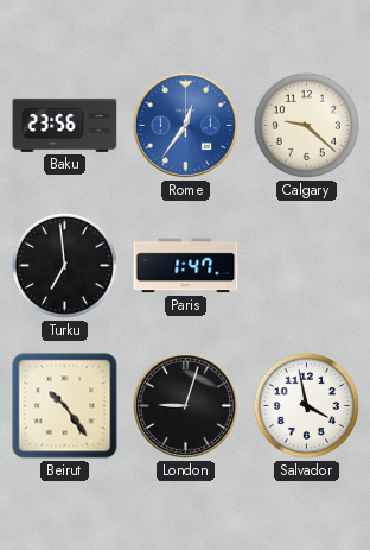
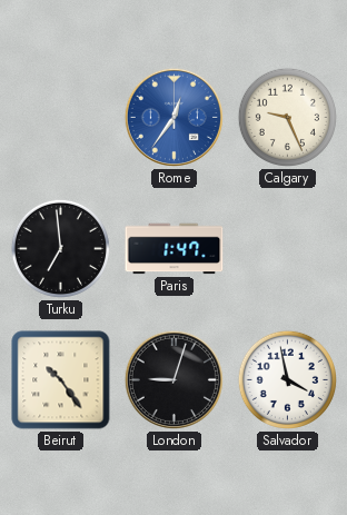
Baku: 23:56 -> none
Calgary: 9:22 -> 9:26
